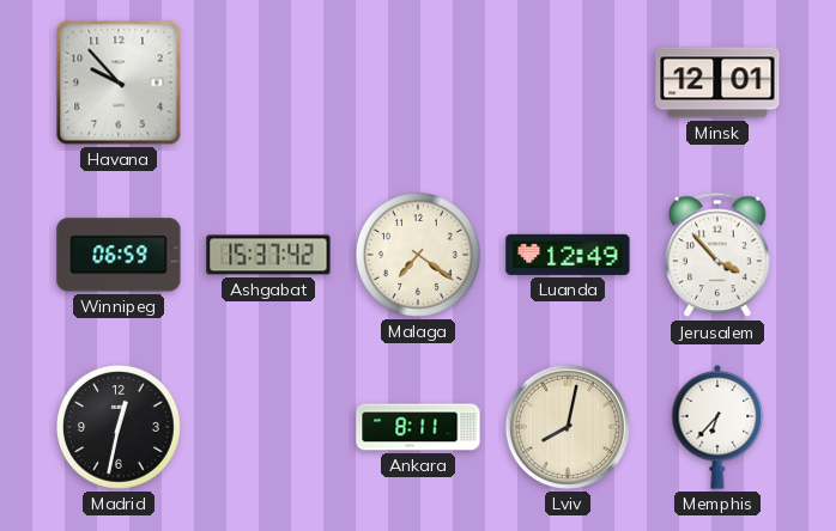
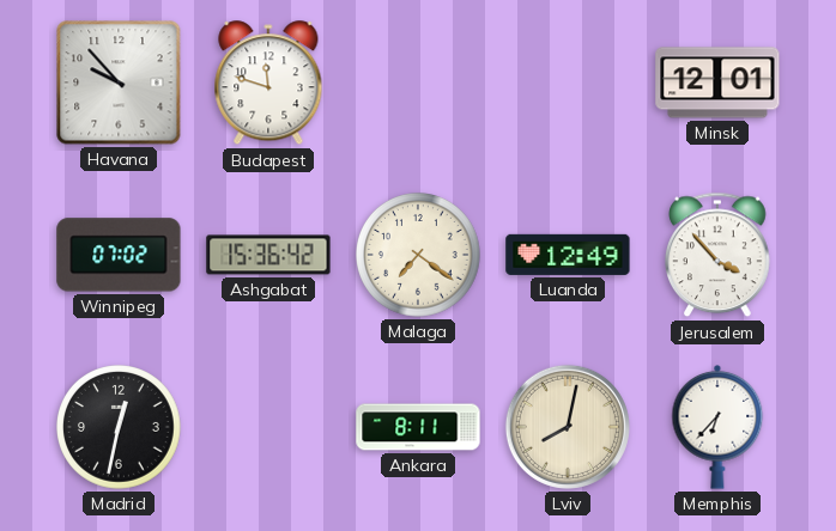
Budapest: none -> 11:48
Winnipeg: 06:59 -> 07:02
Ashgabat: 15:37 -> 15:36
